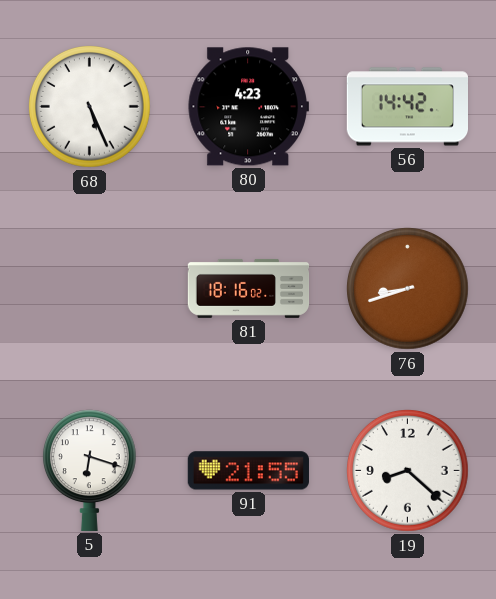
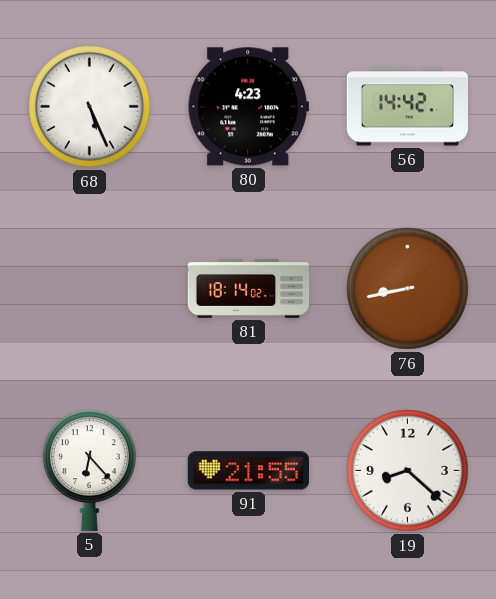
81: 18:16 -> 18:14
76: 8:42 -> 8:43
5: 6:18 -> 6:23
